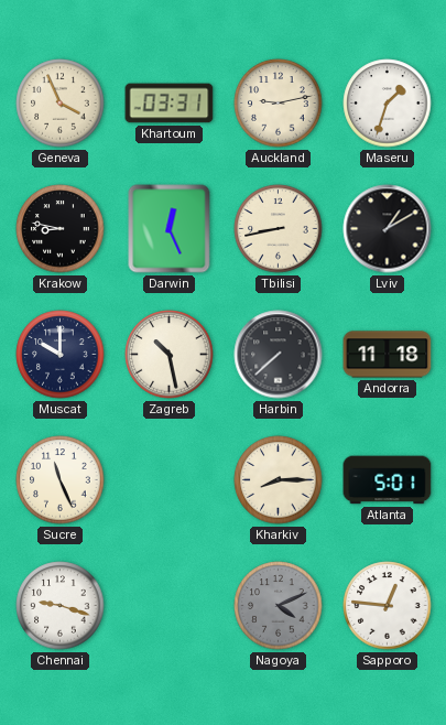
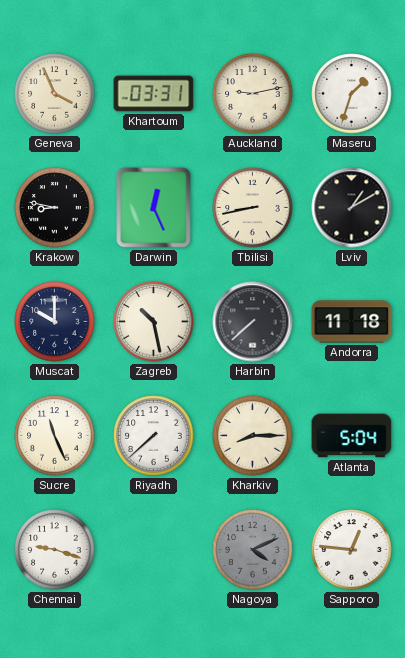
Riyadh: none -> 7:38
Atlanta: 5:01 -> 5:04
